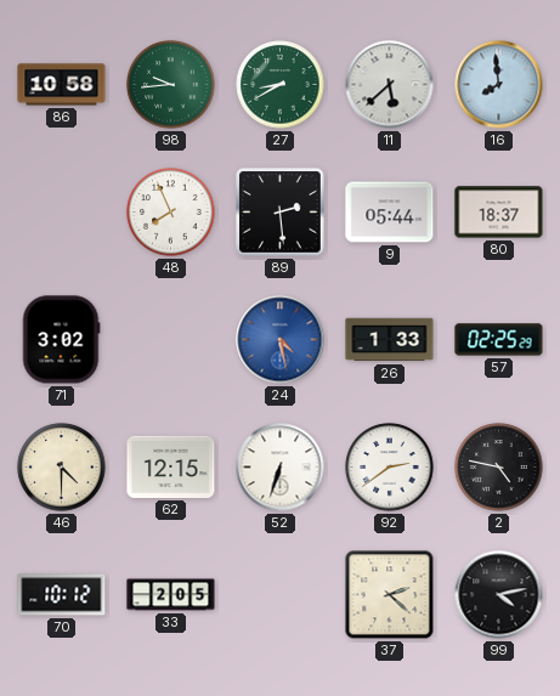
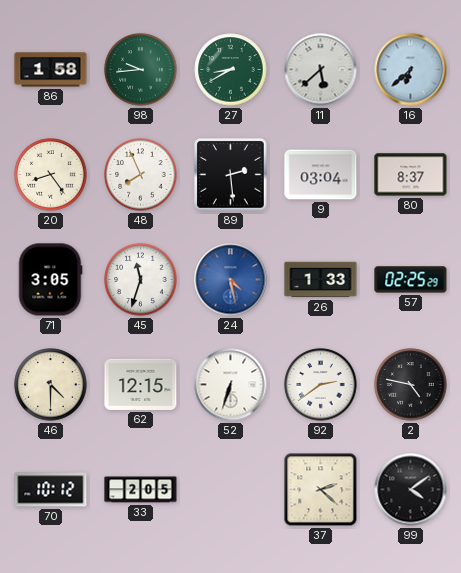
86: 10:58 -> 1:58
16: 7:59 -> 6:38
20: none -> 8:24
9: 05:44 -> 03:04
80: 18:37 -> 8:37
71: 3:02 -> 3:05
45: none -> 11:33
99: 4:13 -> 4:09
